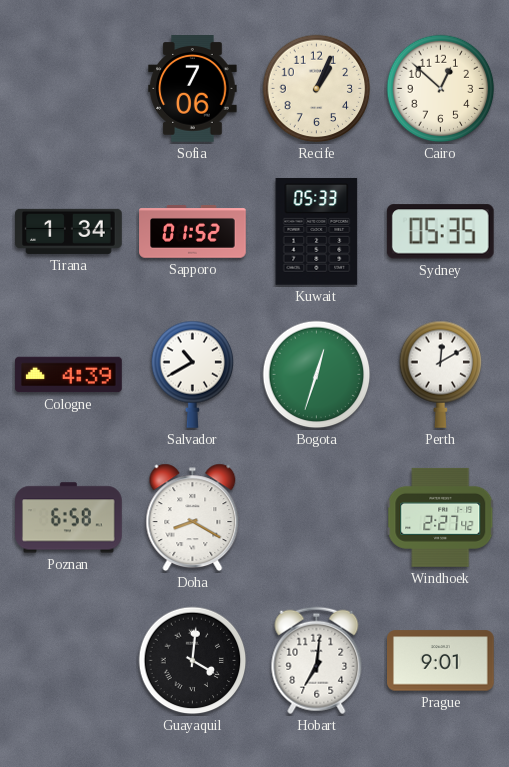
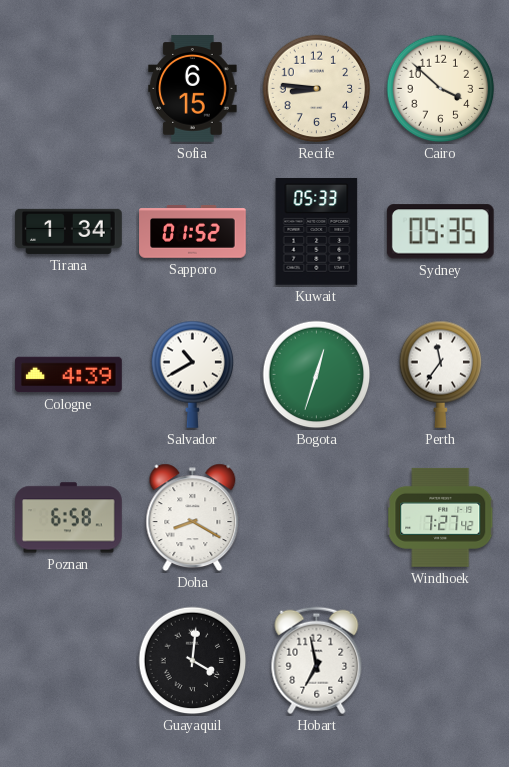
Sofia: 7:06 -> 6:15
Recife: 1:04 -> 8:46
Cairo: 12:52 -> 3:52
Perth: 12:10 -> 11:36
Windhoek: 2:27 -> 7:27
Hobart: 7:01 -> 6:58
Prague: 9:01 -> none
